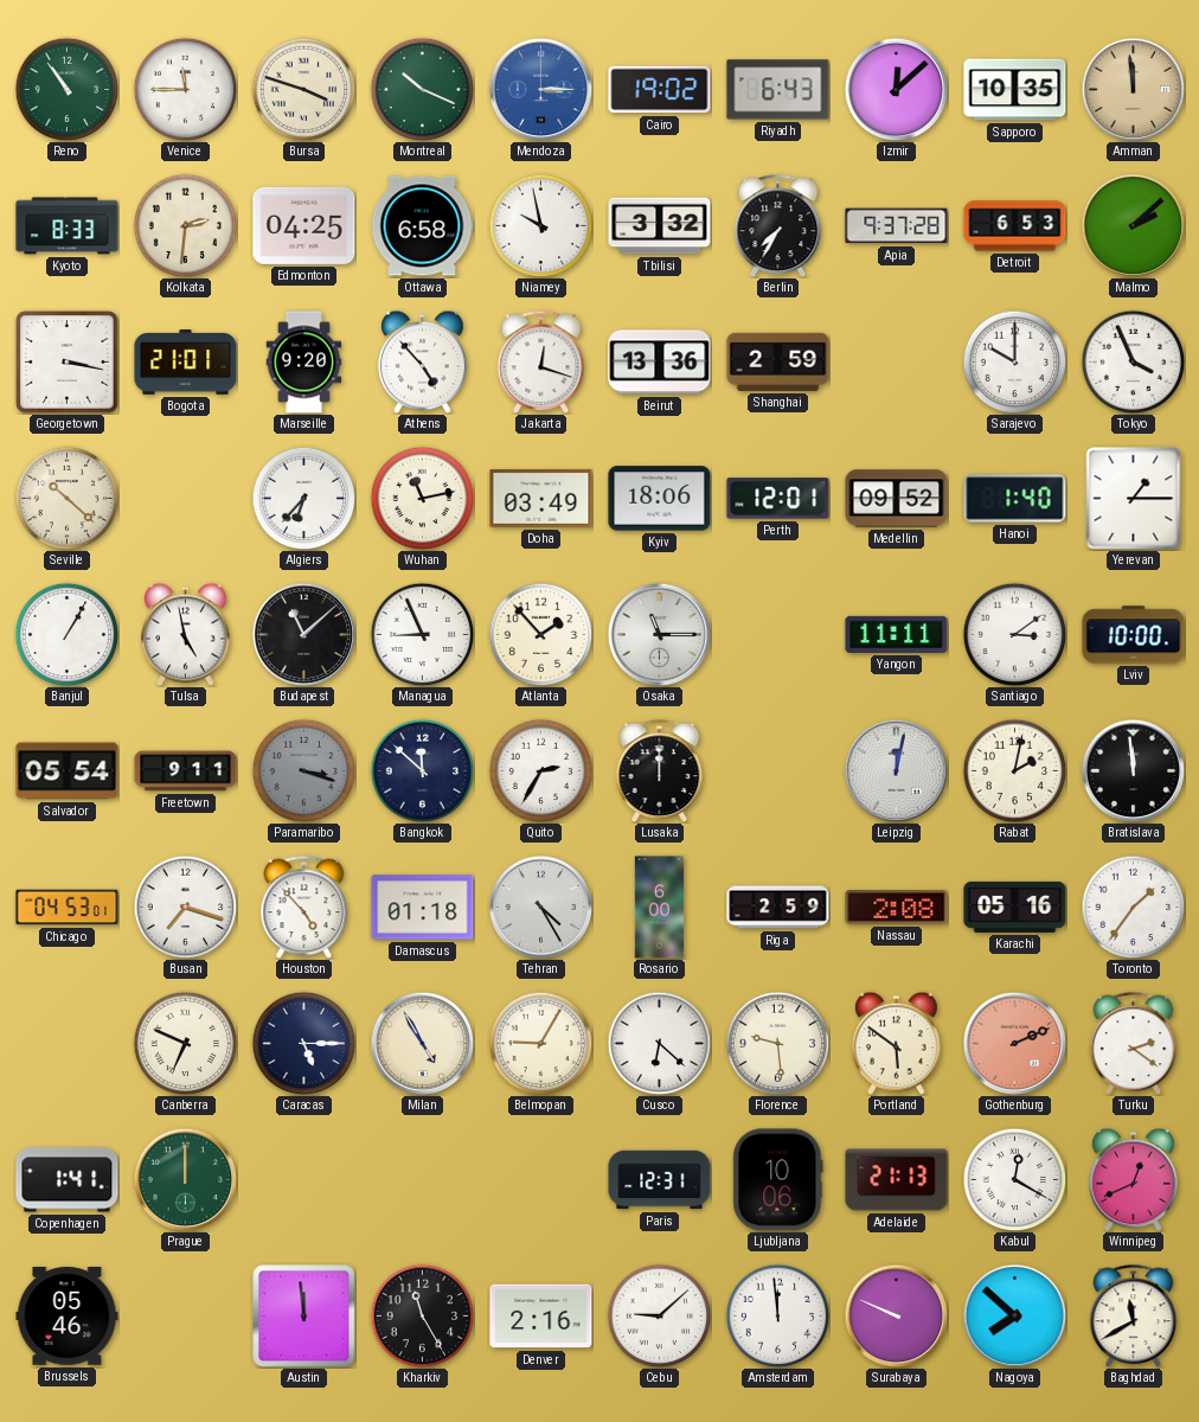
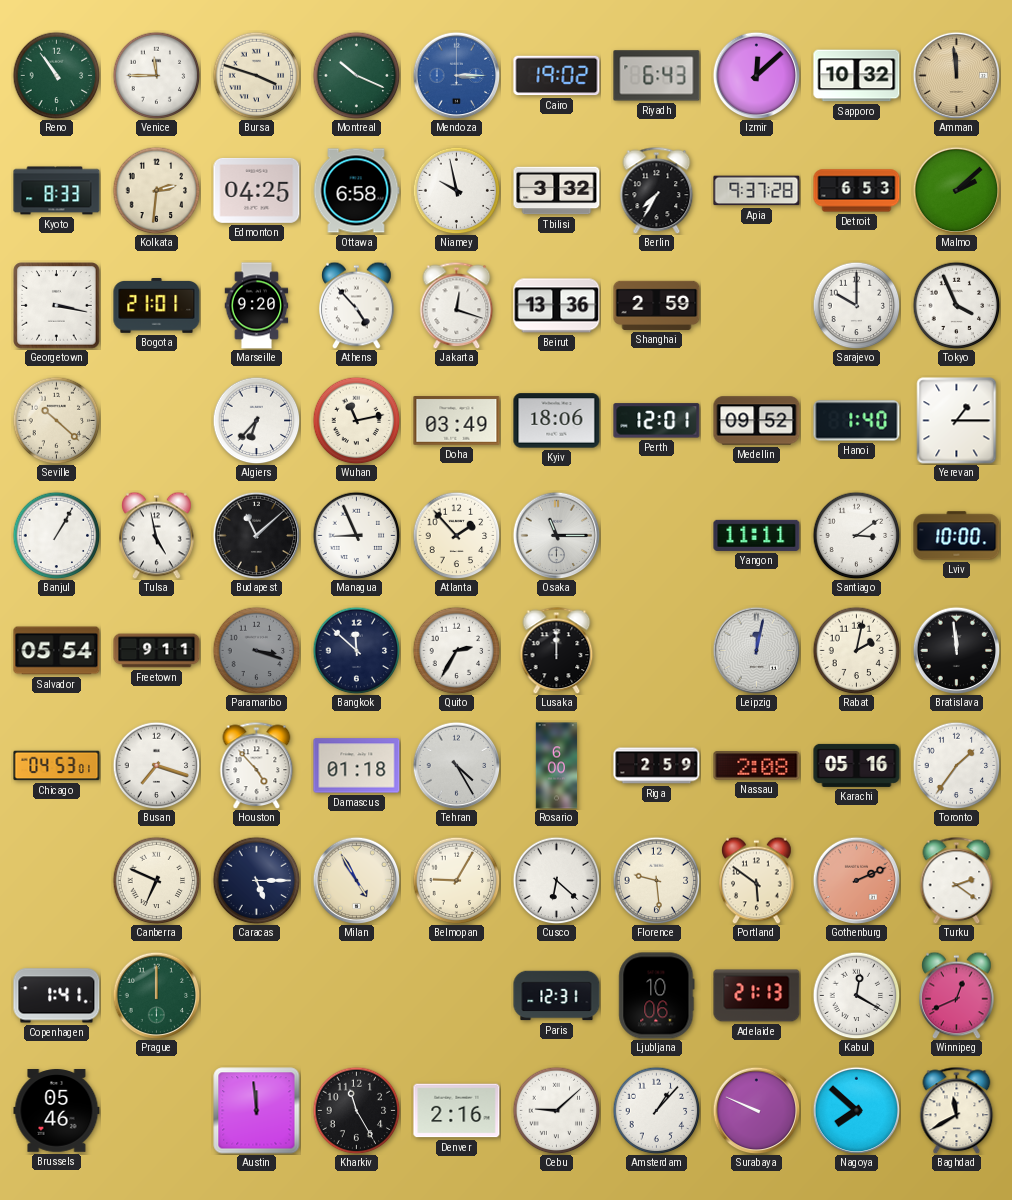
Sapporo: 10:35 -> 10:32
Amsterdam: 11:59 -> 1:07
